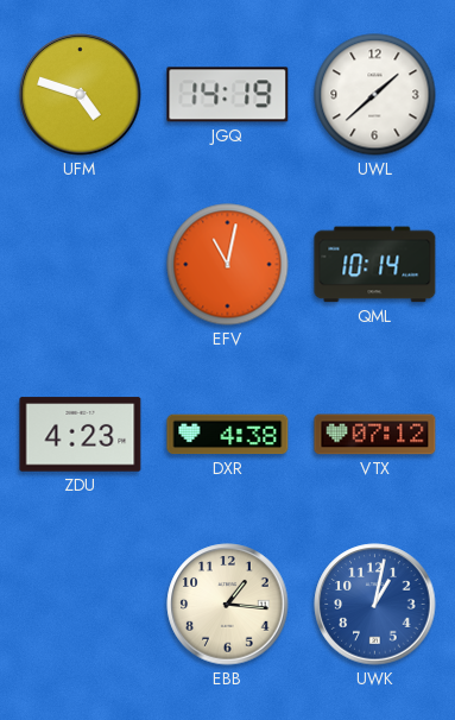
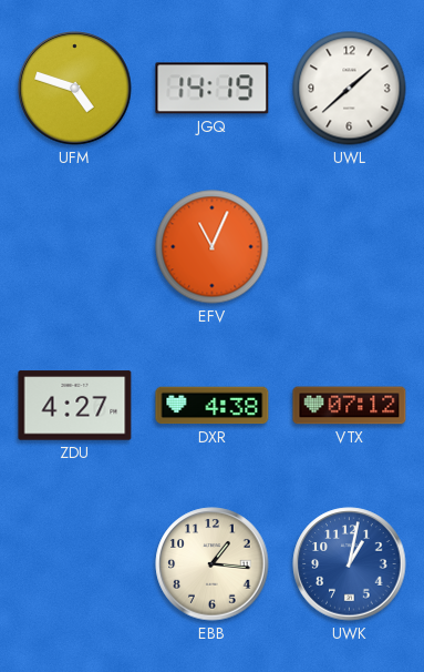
EFV: 11:02 -> 11:04
QML: 10:14 -> none
ZDU: 4:23 -> 4:27
